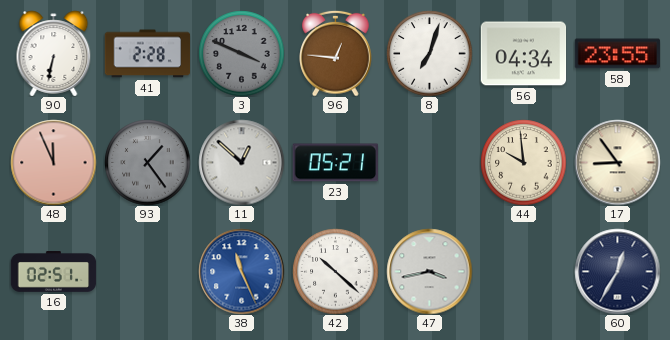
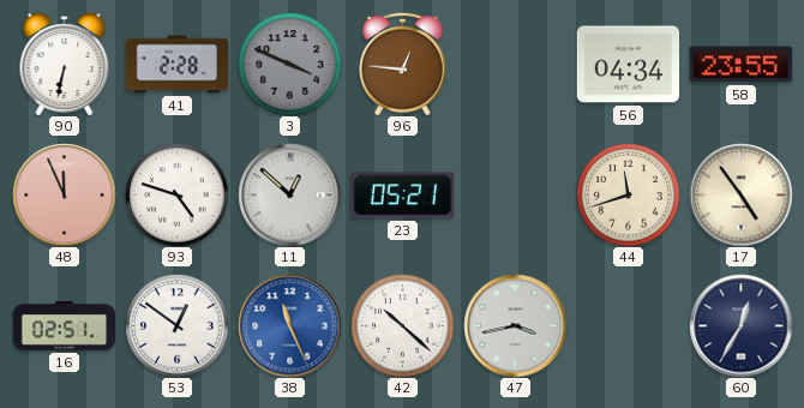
8: 7:03 -> none
93: 1:24 -> 4:48
93 dial: grey -> white
44: 9:59 -> 11:42
17: 8:54 -> 4:54
53: none -> 12:51
